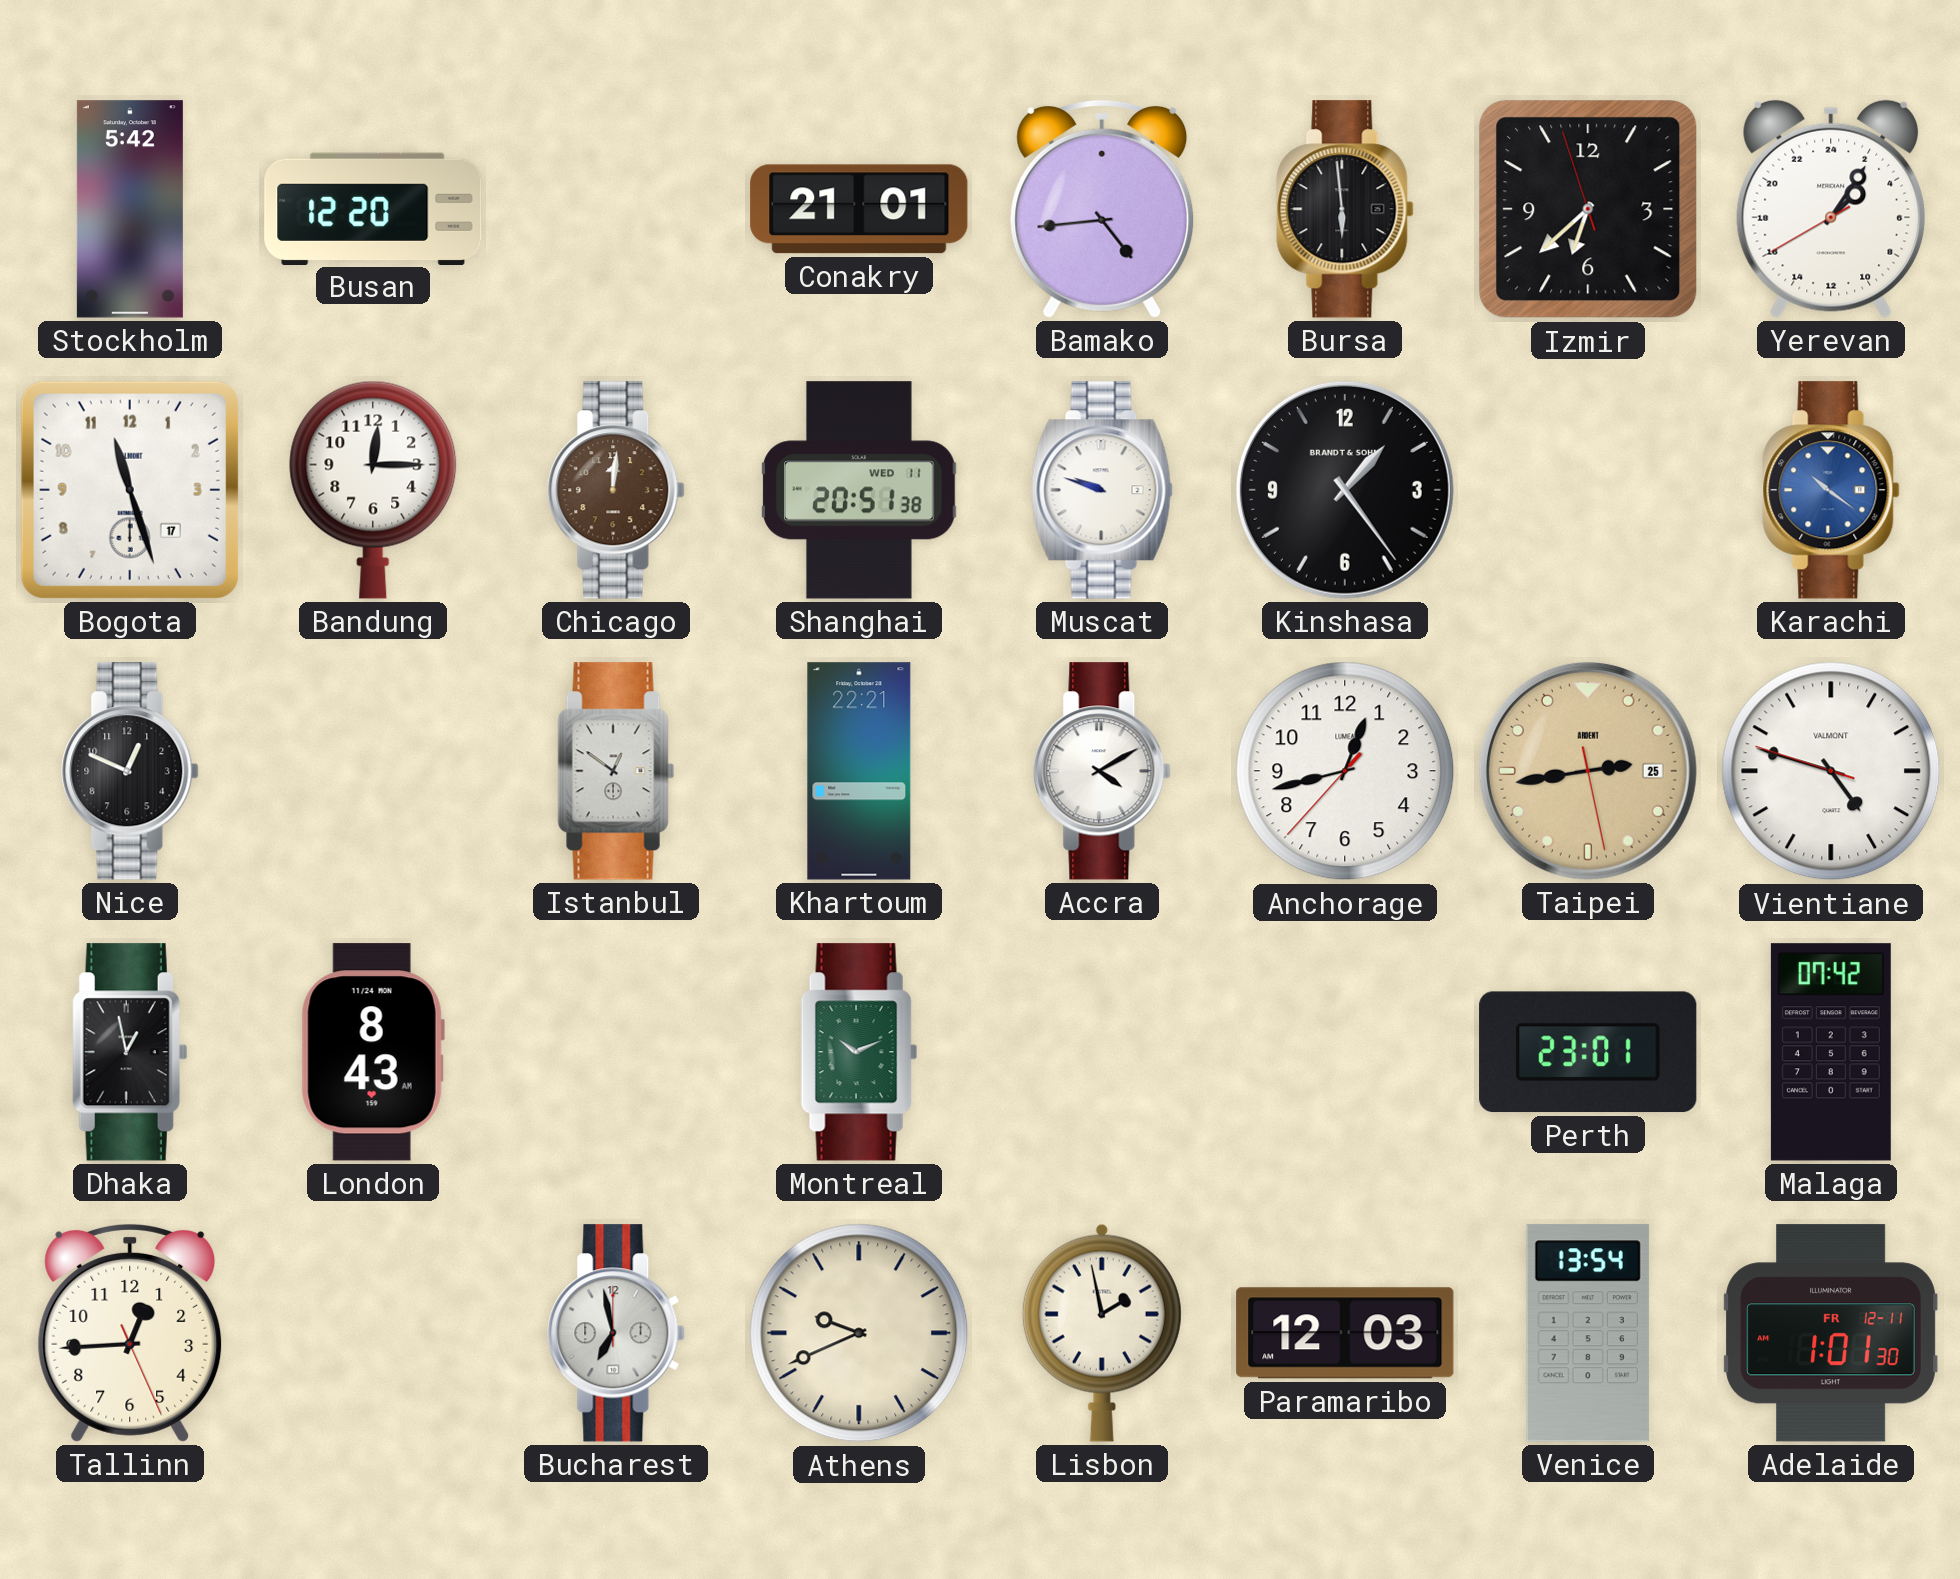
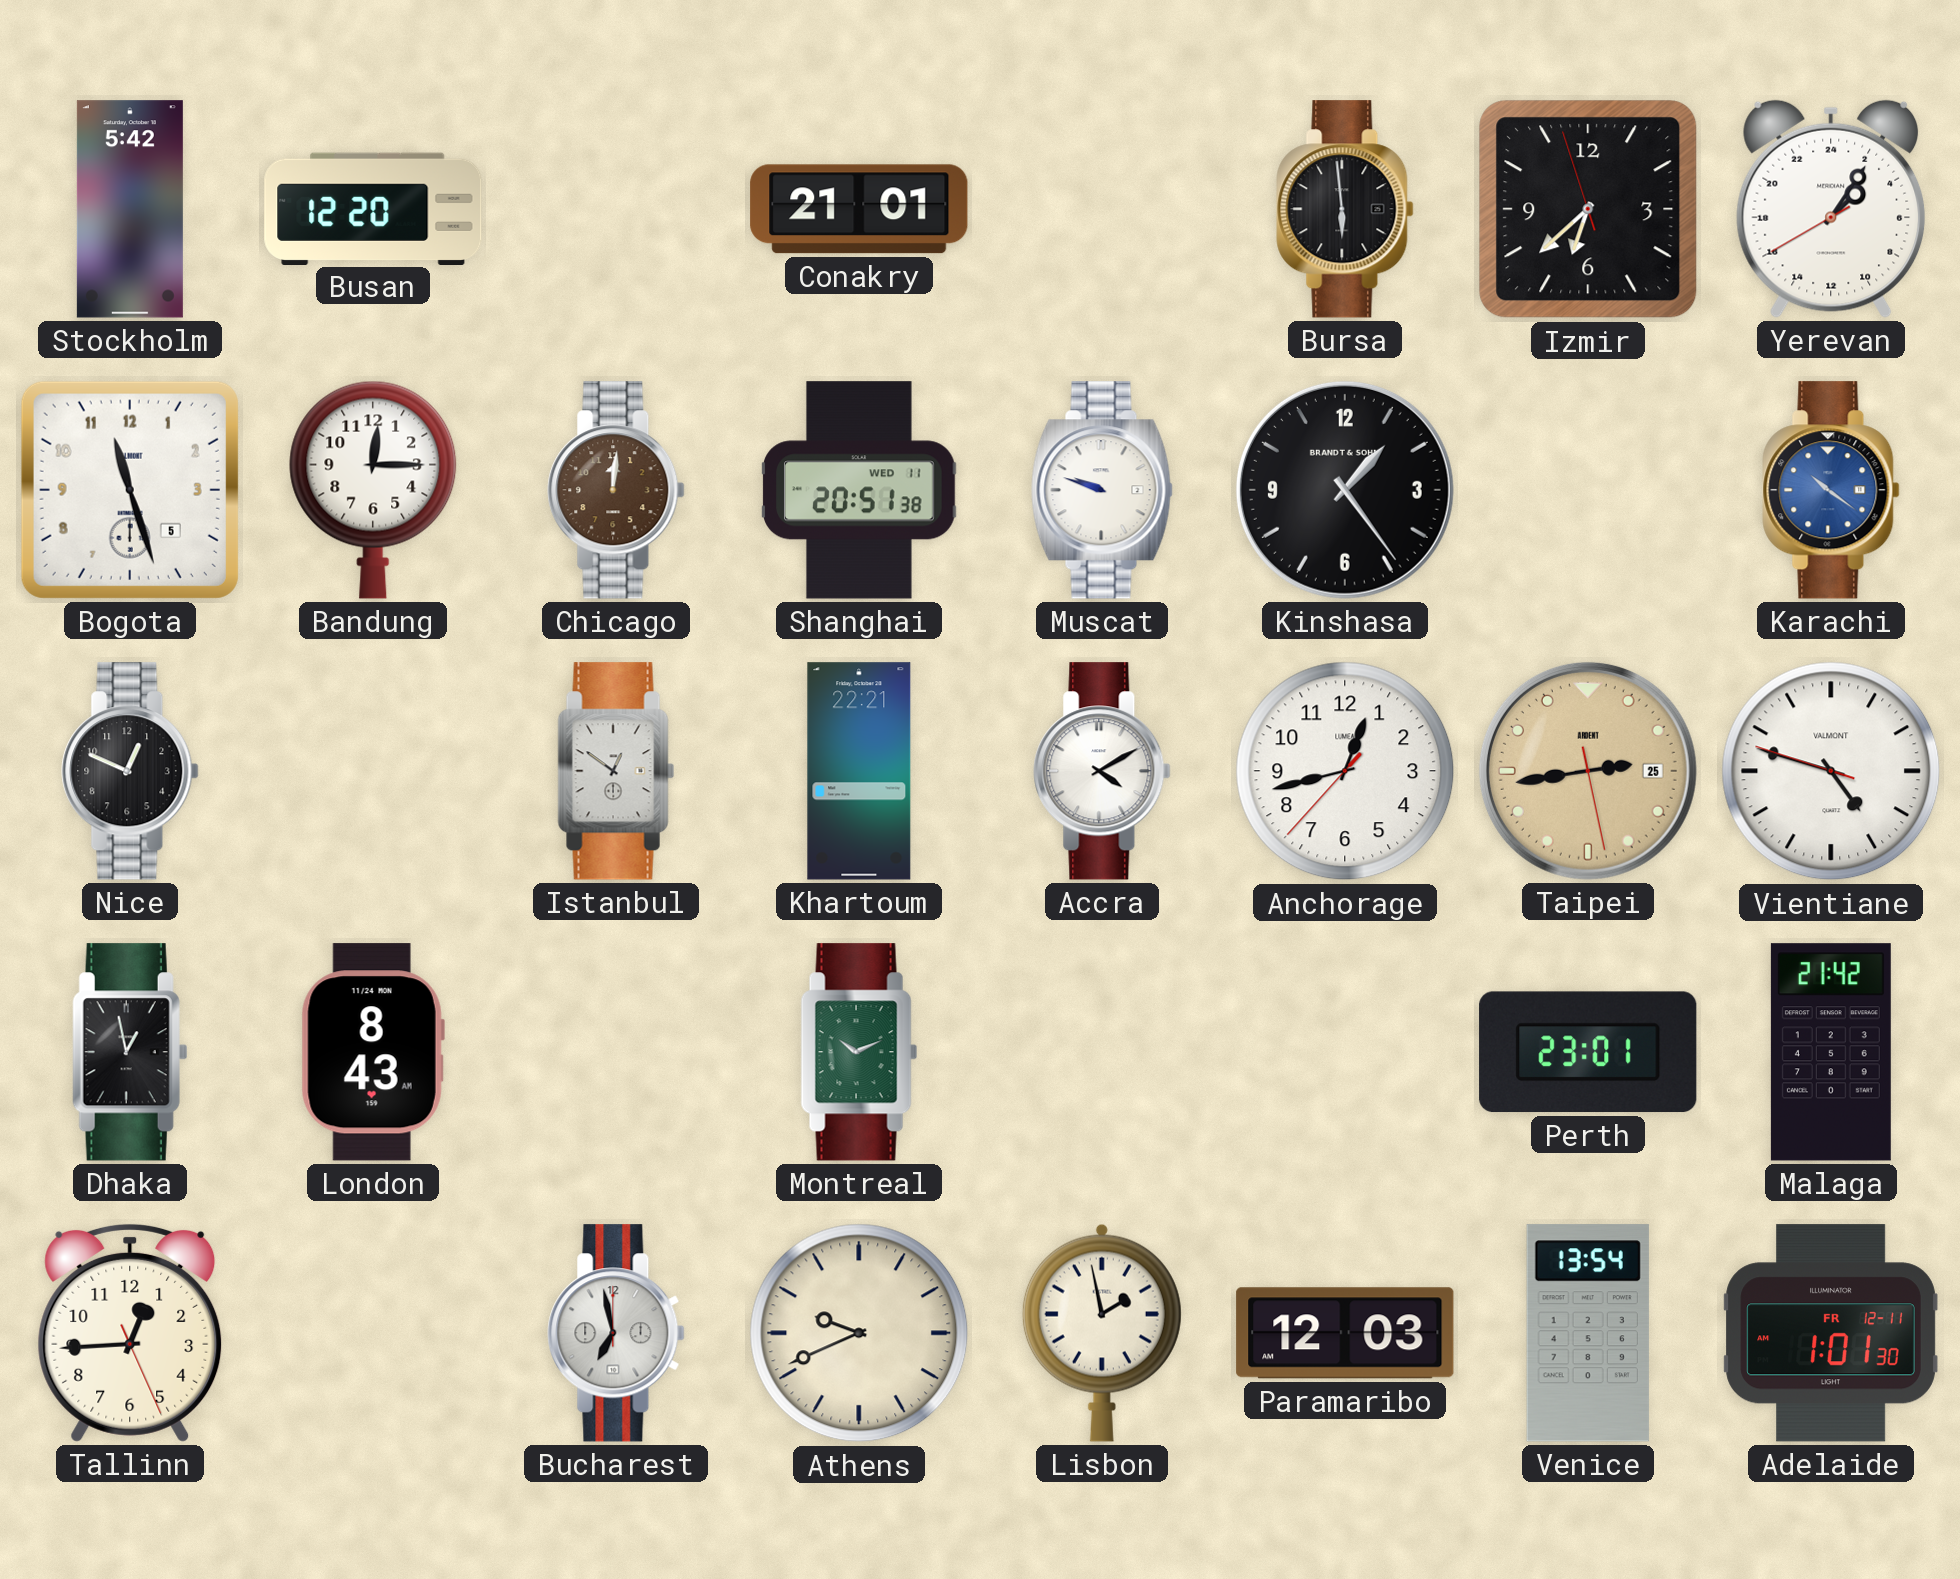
Bamako: 4:44 -> none
Bogota date: 17 -> 5
Malaga: 07:42 -> 21:42
